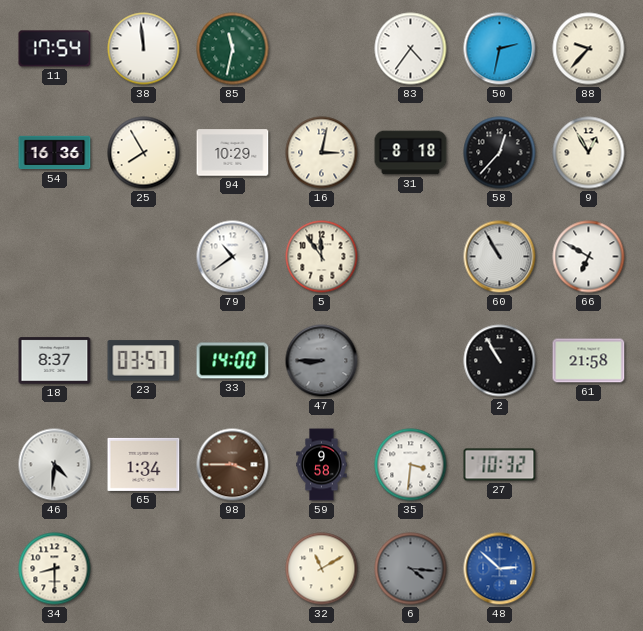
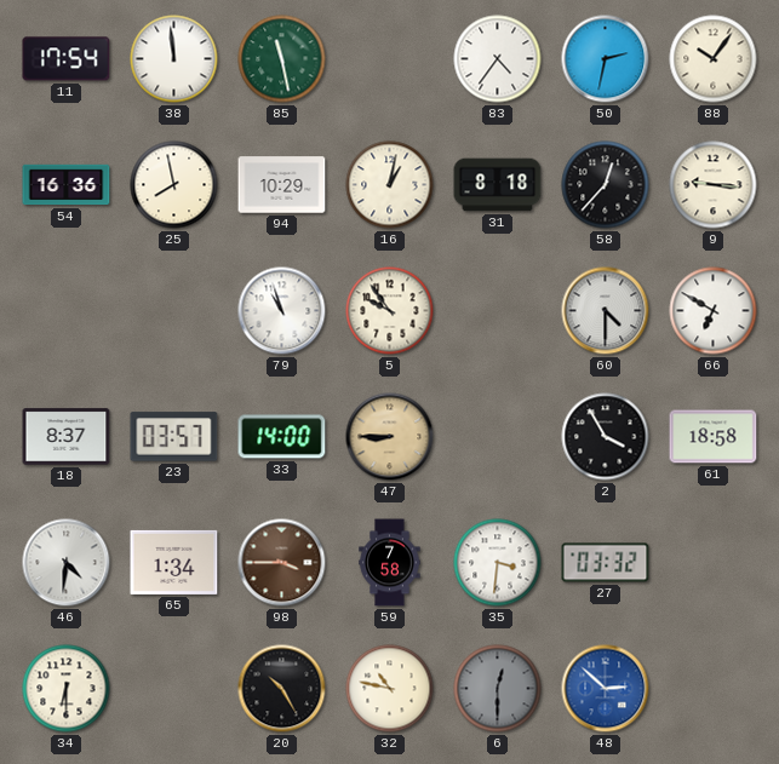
85: 11:32 -> 11:28
88: 9:37 -> 10:06
25: 7:55 -> 7:58
16: 3:02 -> 1:02
9: 12:55 -> 9:16
79: 10:39 -> 10:57
5: 11:54 -> 9:54
60: 10:55 -> 4:30
47 dial: grey -> champagne
2: 10:55 -> 3:55
61: 21:58 -> 18:58
59: 9:58 -> 7:58
27: 10:32 -> 03:32
34: 8:30 -> 6:30
20: none -> 10:25
32: 11:10 -> 10:47
6: 4:16 -> 12:30
